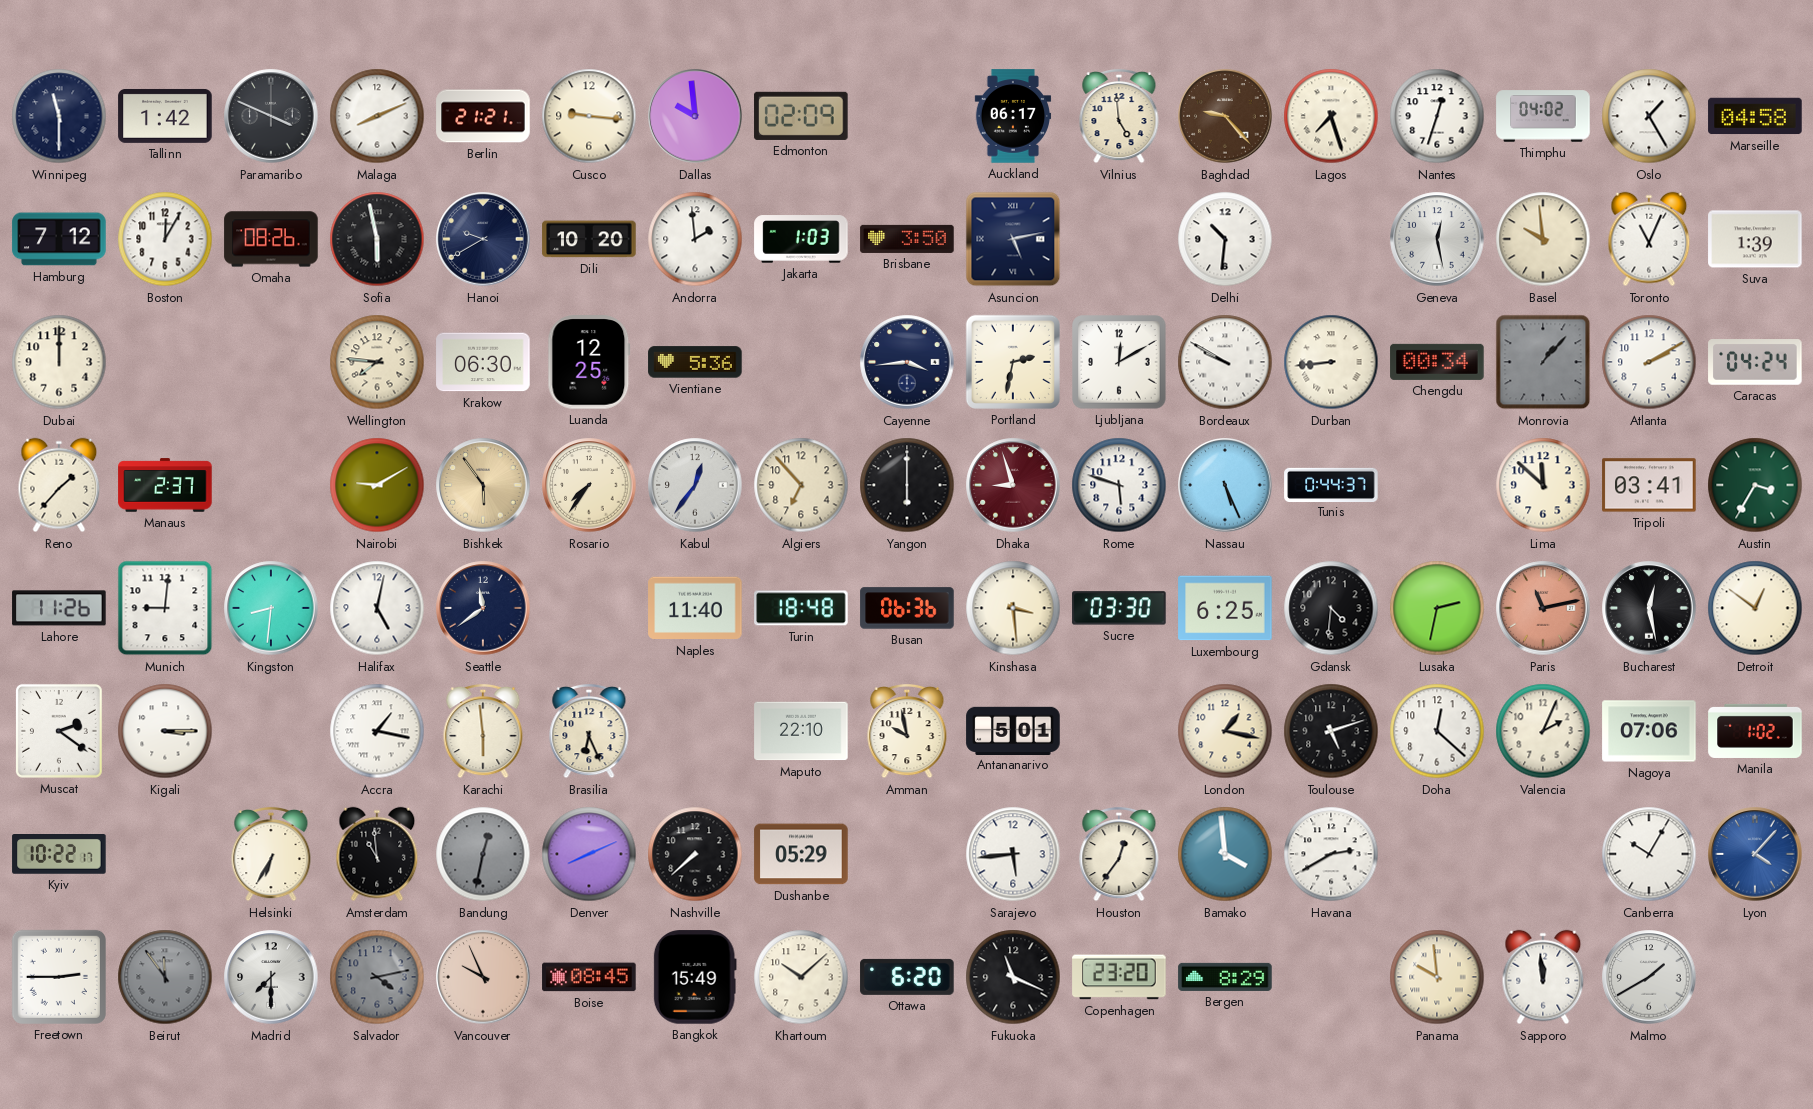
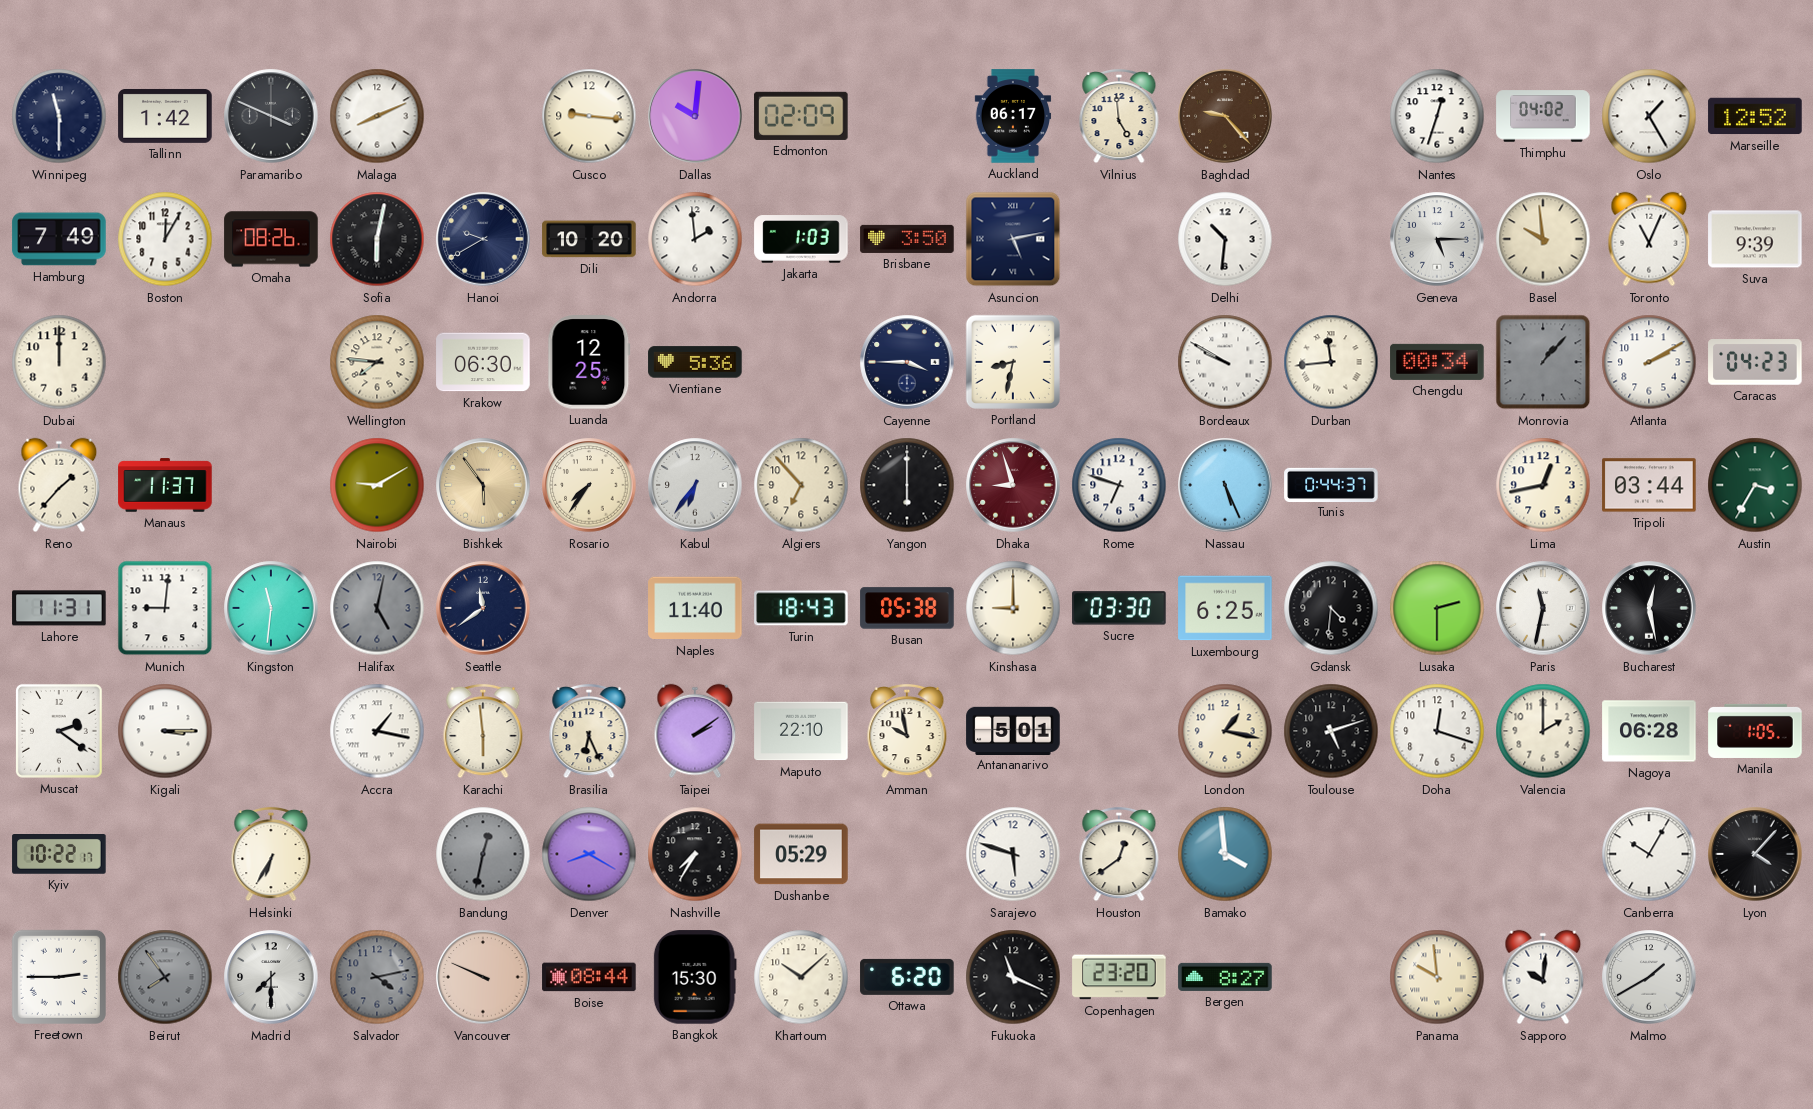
Berlin: 21:21 -> none
Dallas: 9:59 -> 10:01
Lagos: 7:27 -> none
Marseille: 04:58 -> 12:52
Hamburg: 7:12 -> 7:49
Sofia: 5:58 -> 6:02
Geneva: 12:28 -> 5:15
Suva: 1:39 -> 9:39
Cayenne: 3:44 -> 3:45
Portland: 2:32 -> 8:32
Ljubljana: 12:10 -> none
Durban: 8:44 -> 11:44
Caracas: 04:24 -> 04:23
Manaus: 2:37 -> 11:37
Kabul: 12:36 -> 6:36
Rome: 5:48 -> 6:48
Lima: 11:52 -> 12:43
Tripoli: 03:41 -> 03:44
Lahore: 11:26 -> 11:31
Kingston: 8:31 -> 11:31
Halifax dial: white -> grey
Turin: 18:48 -> 18:43
Busan: 06:36 -> 05:38
Kinshasa: 3:29 -> 9:00
Lusaka: 2:32 -> 2:30
Paris: 11:13 -> 11:32
Paris dial: salmon -> white
Detroit: 12:51 -> none
Taipei: none -> 2:09
Doha: 12:22 -> 12:18
Valencia: 2:04 -> 2:00
Nagoya: 07:06 -> 06:28
Manila: 1:02 -> 1:05
Amsterdam: 10:59 -> none
Denver: 8:11 -> 8:20
Nashville: 7:38 -> 7:35
Sarajevo: 5:44 -> 5:48
Houston: 12:36 -> 12:39
Havana: 2:40 -> none
Lyon dial: blue -> black
Beirut: 11:54 -> 7:54
Vancouver: 9:56 -> 9:49
Boise: 08:45 -> 08:44
Bangkok: 15:49 -> 15:30
Bergen: 8:29 -> 8:27
Sapporo: 11:59 -> 10:01
